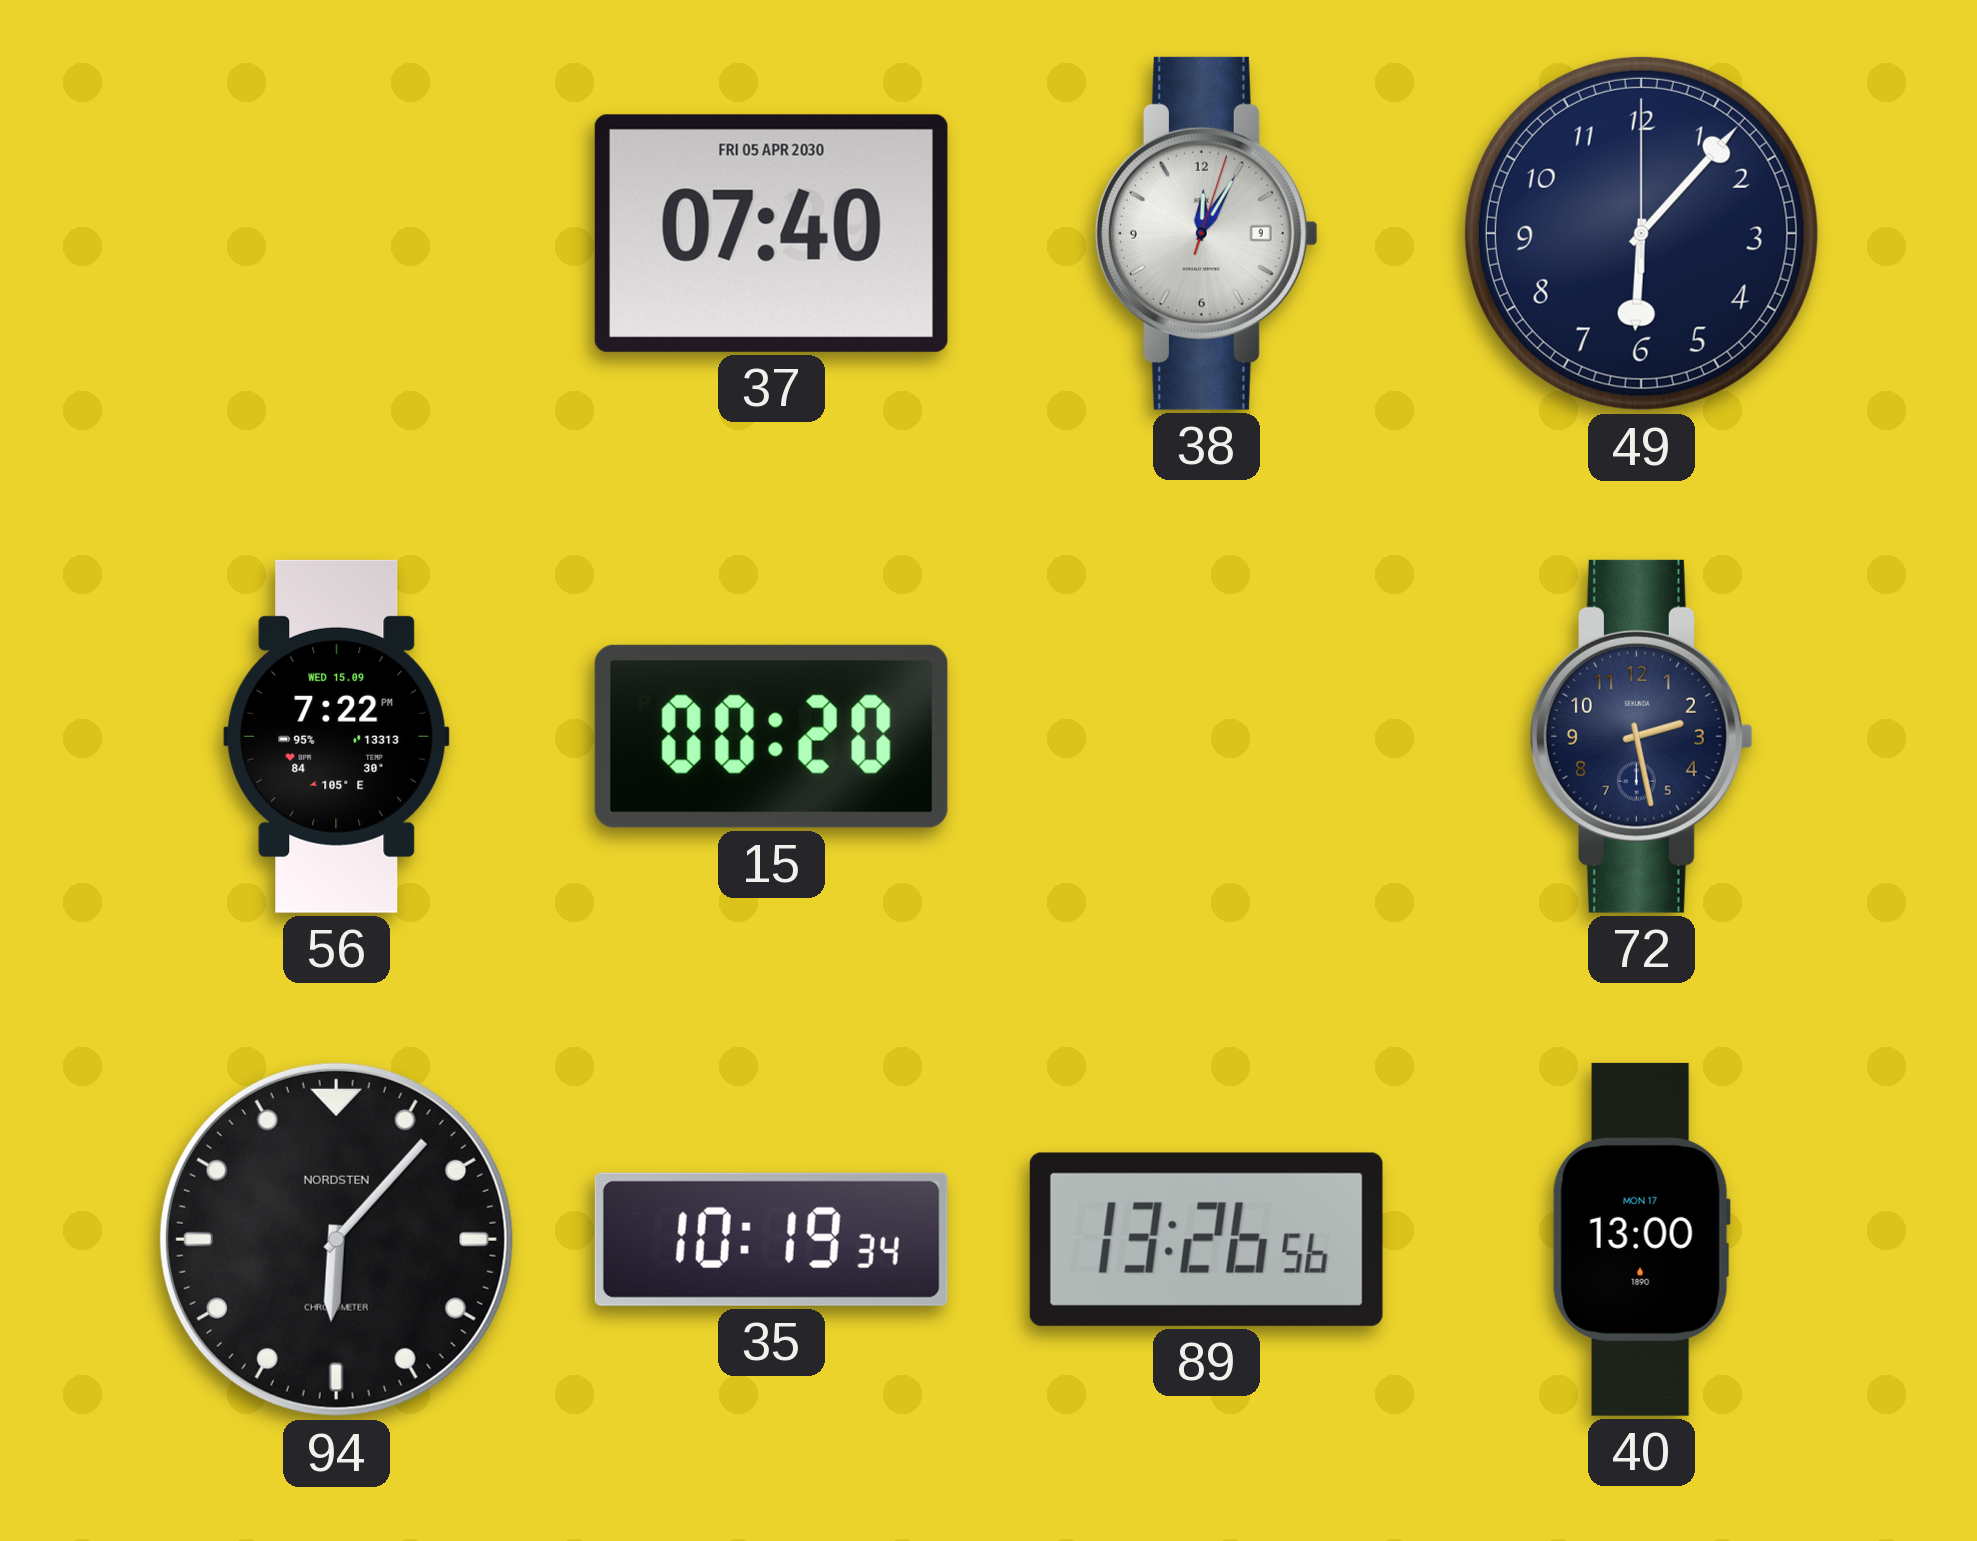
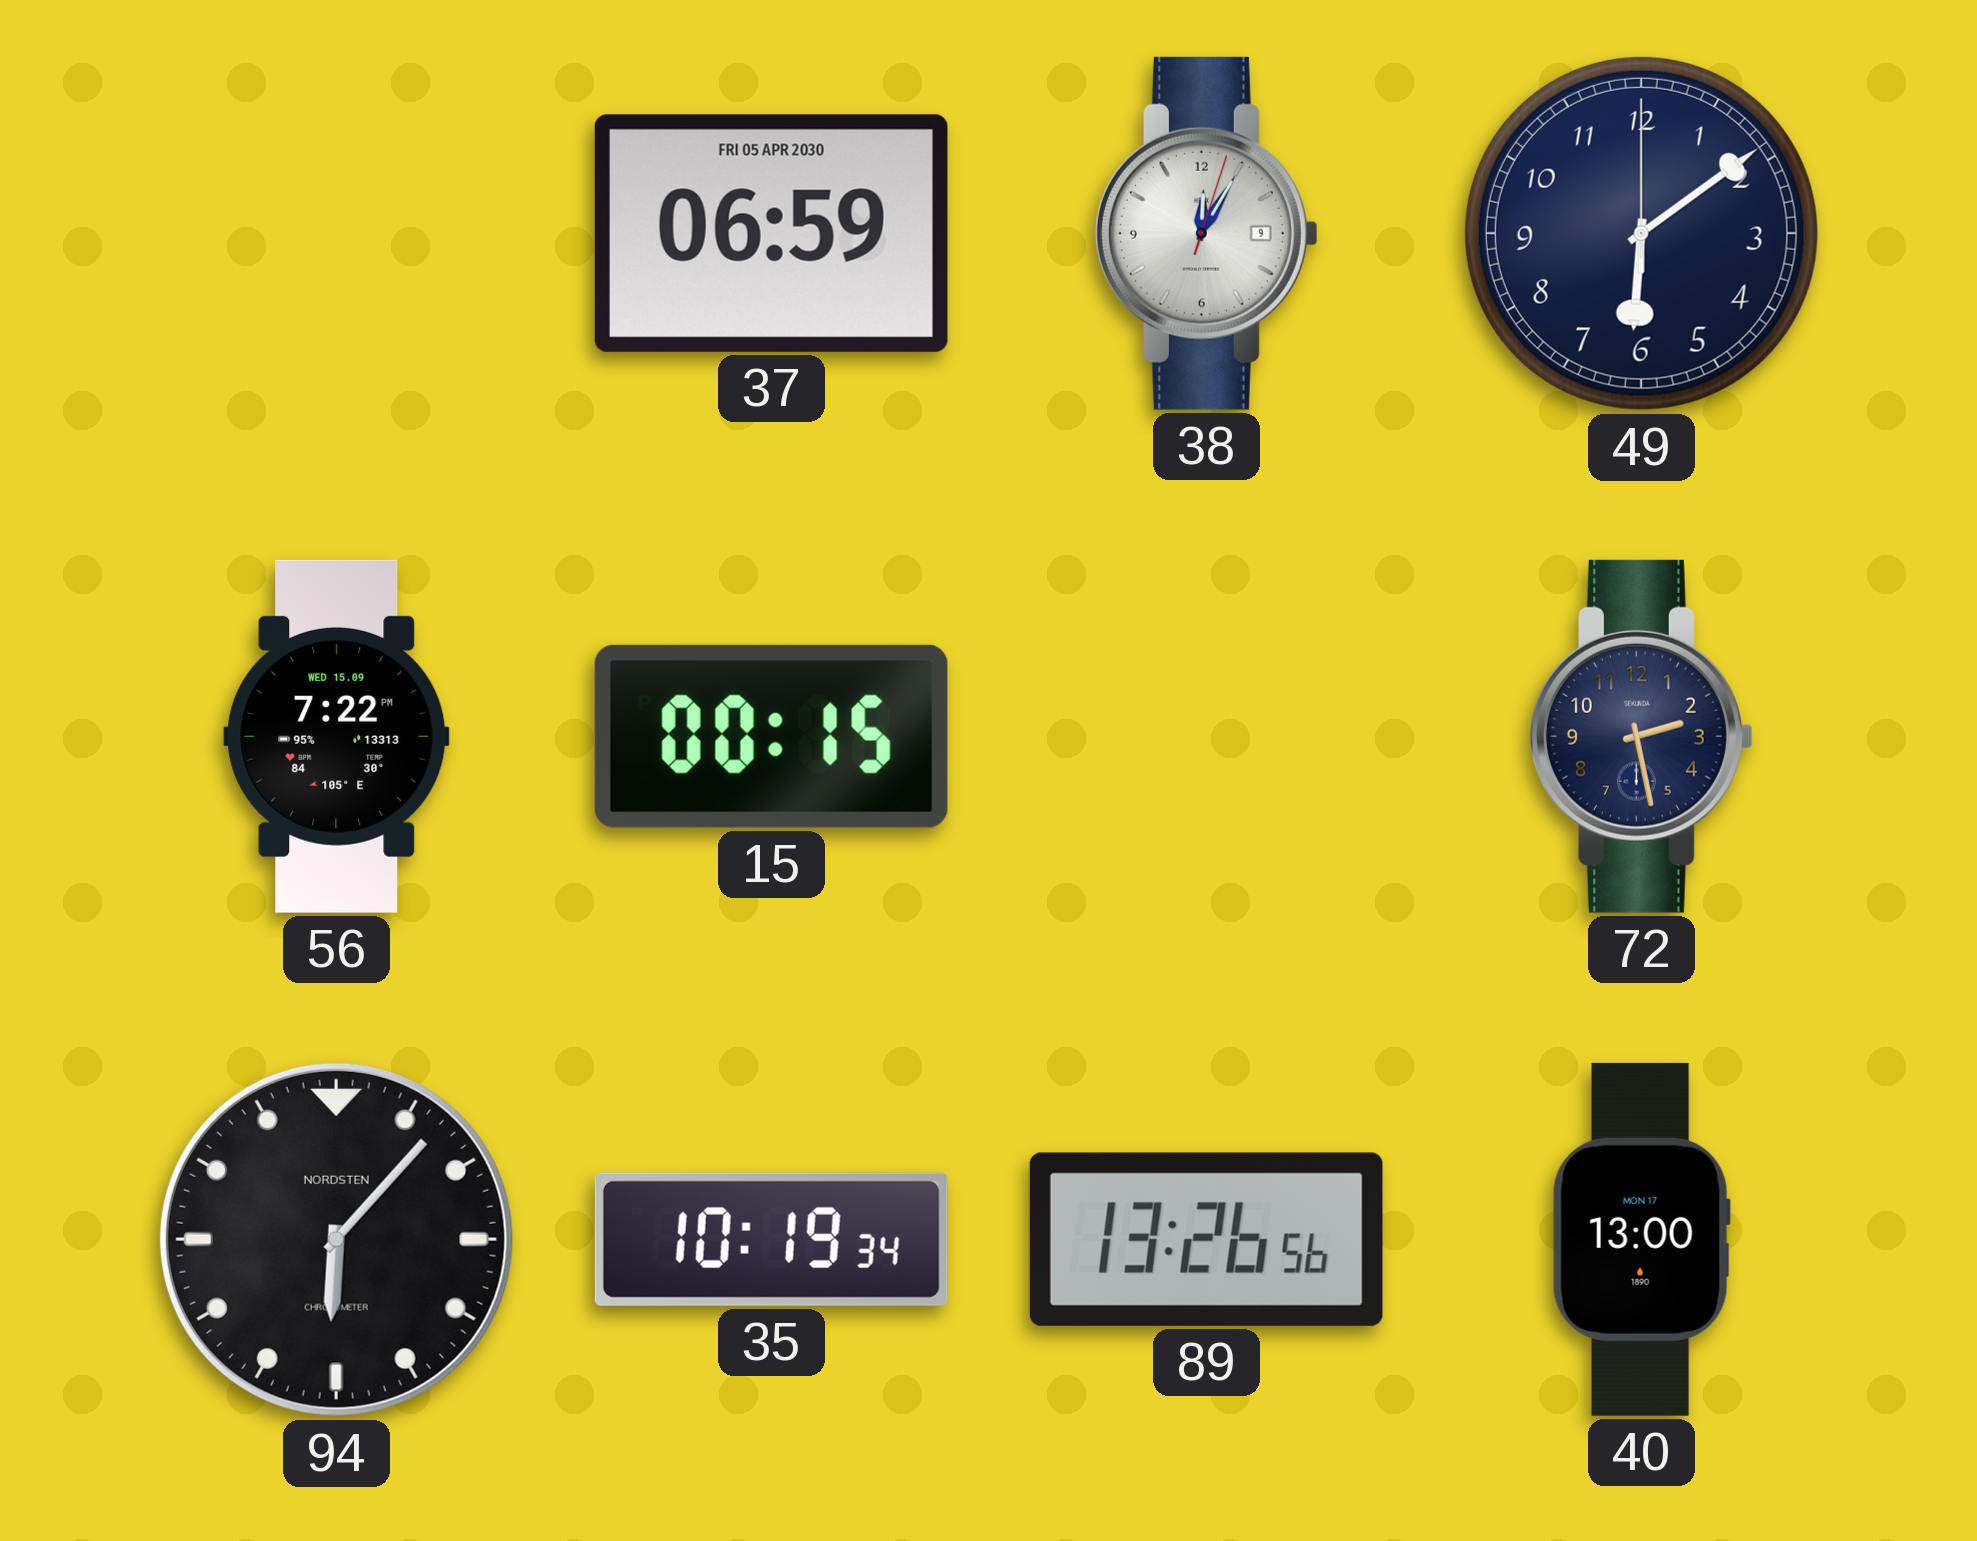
37: 07:40 -> 06:59
49: 6:07 -> 6:09
15: 00:20 -> 00:15
